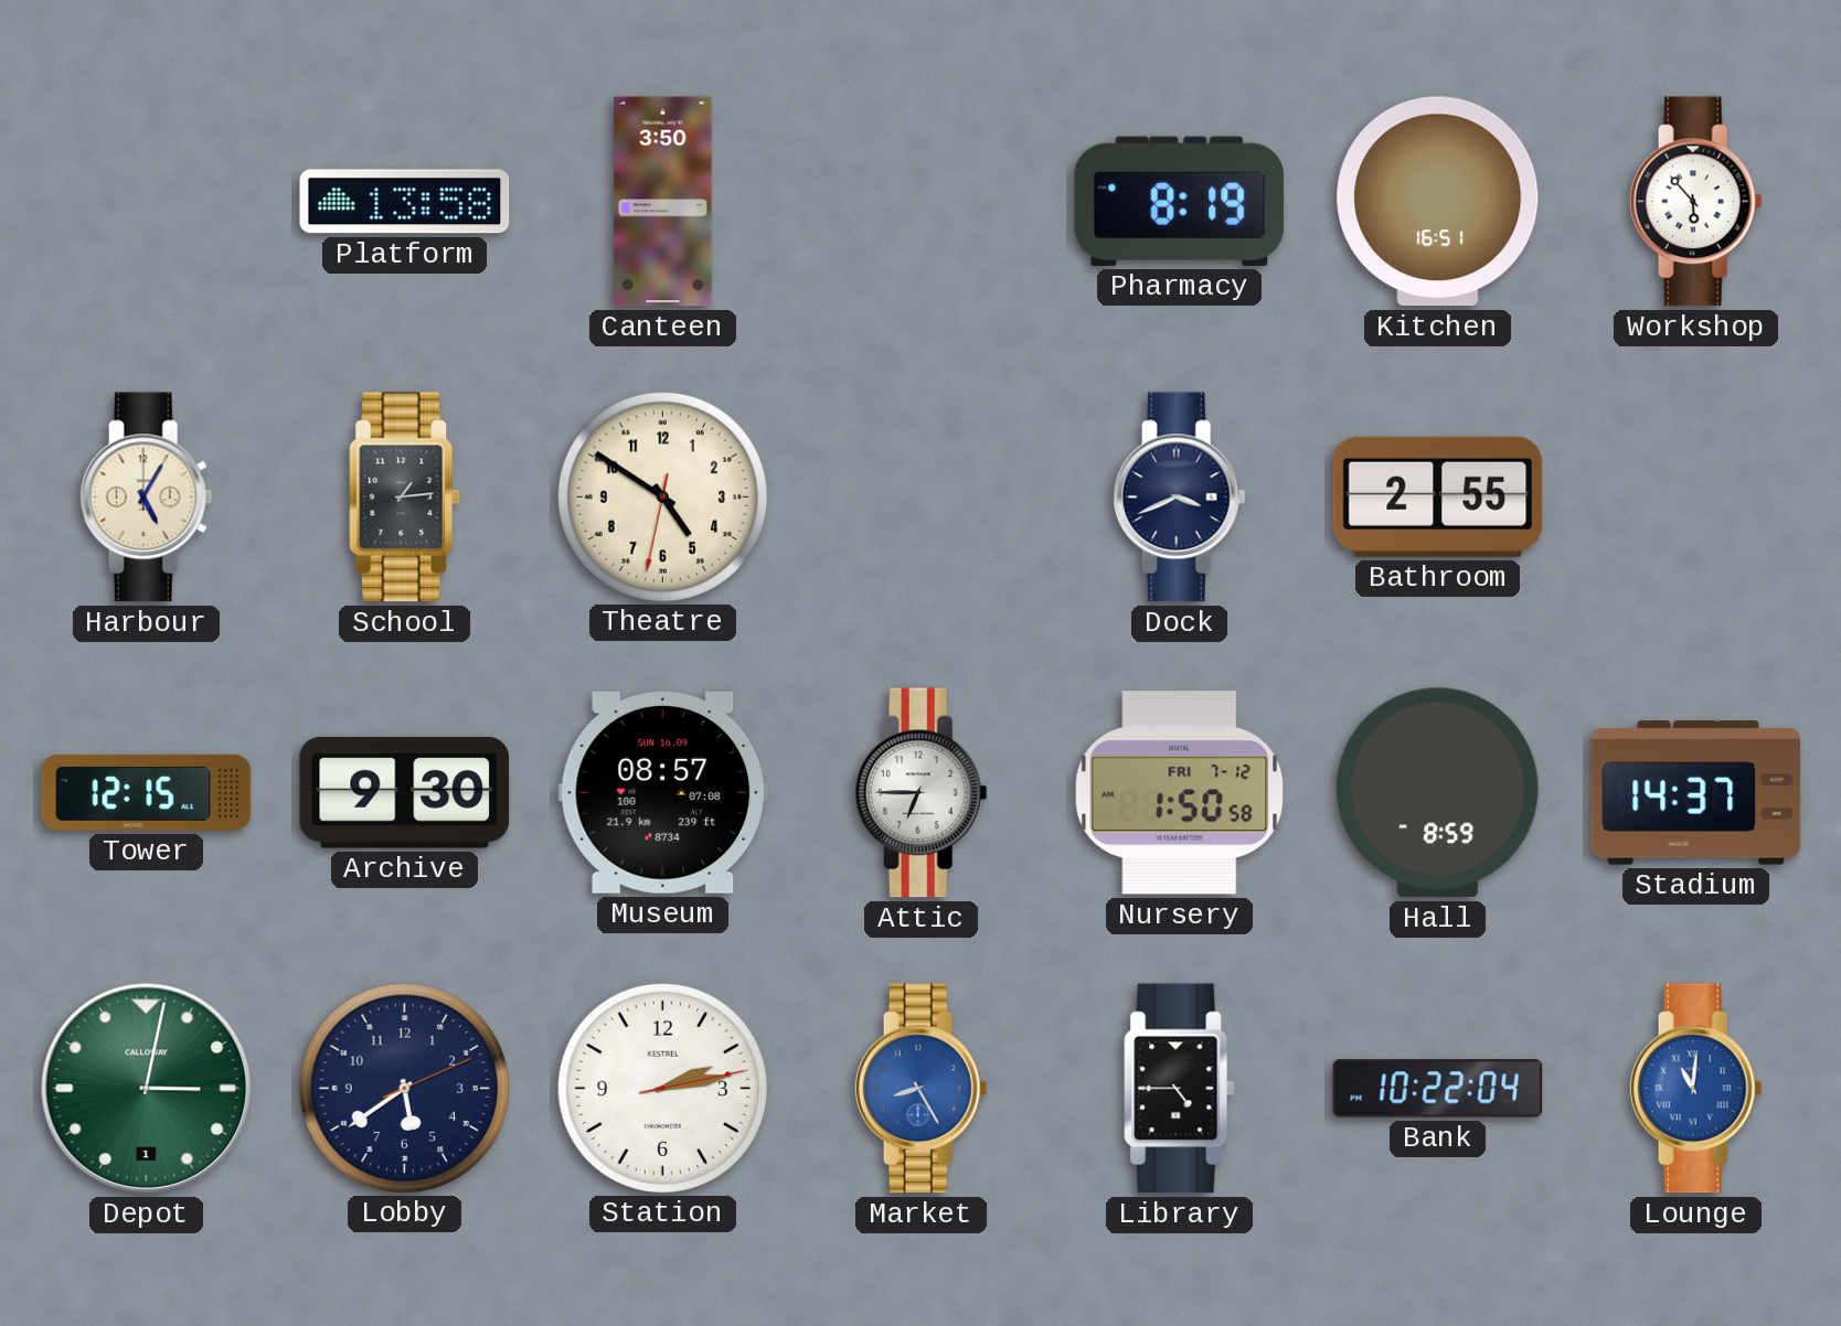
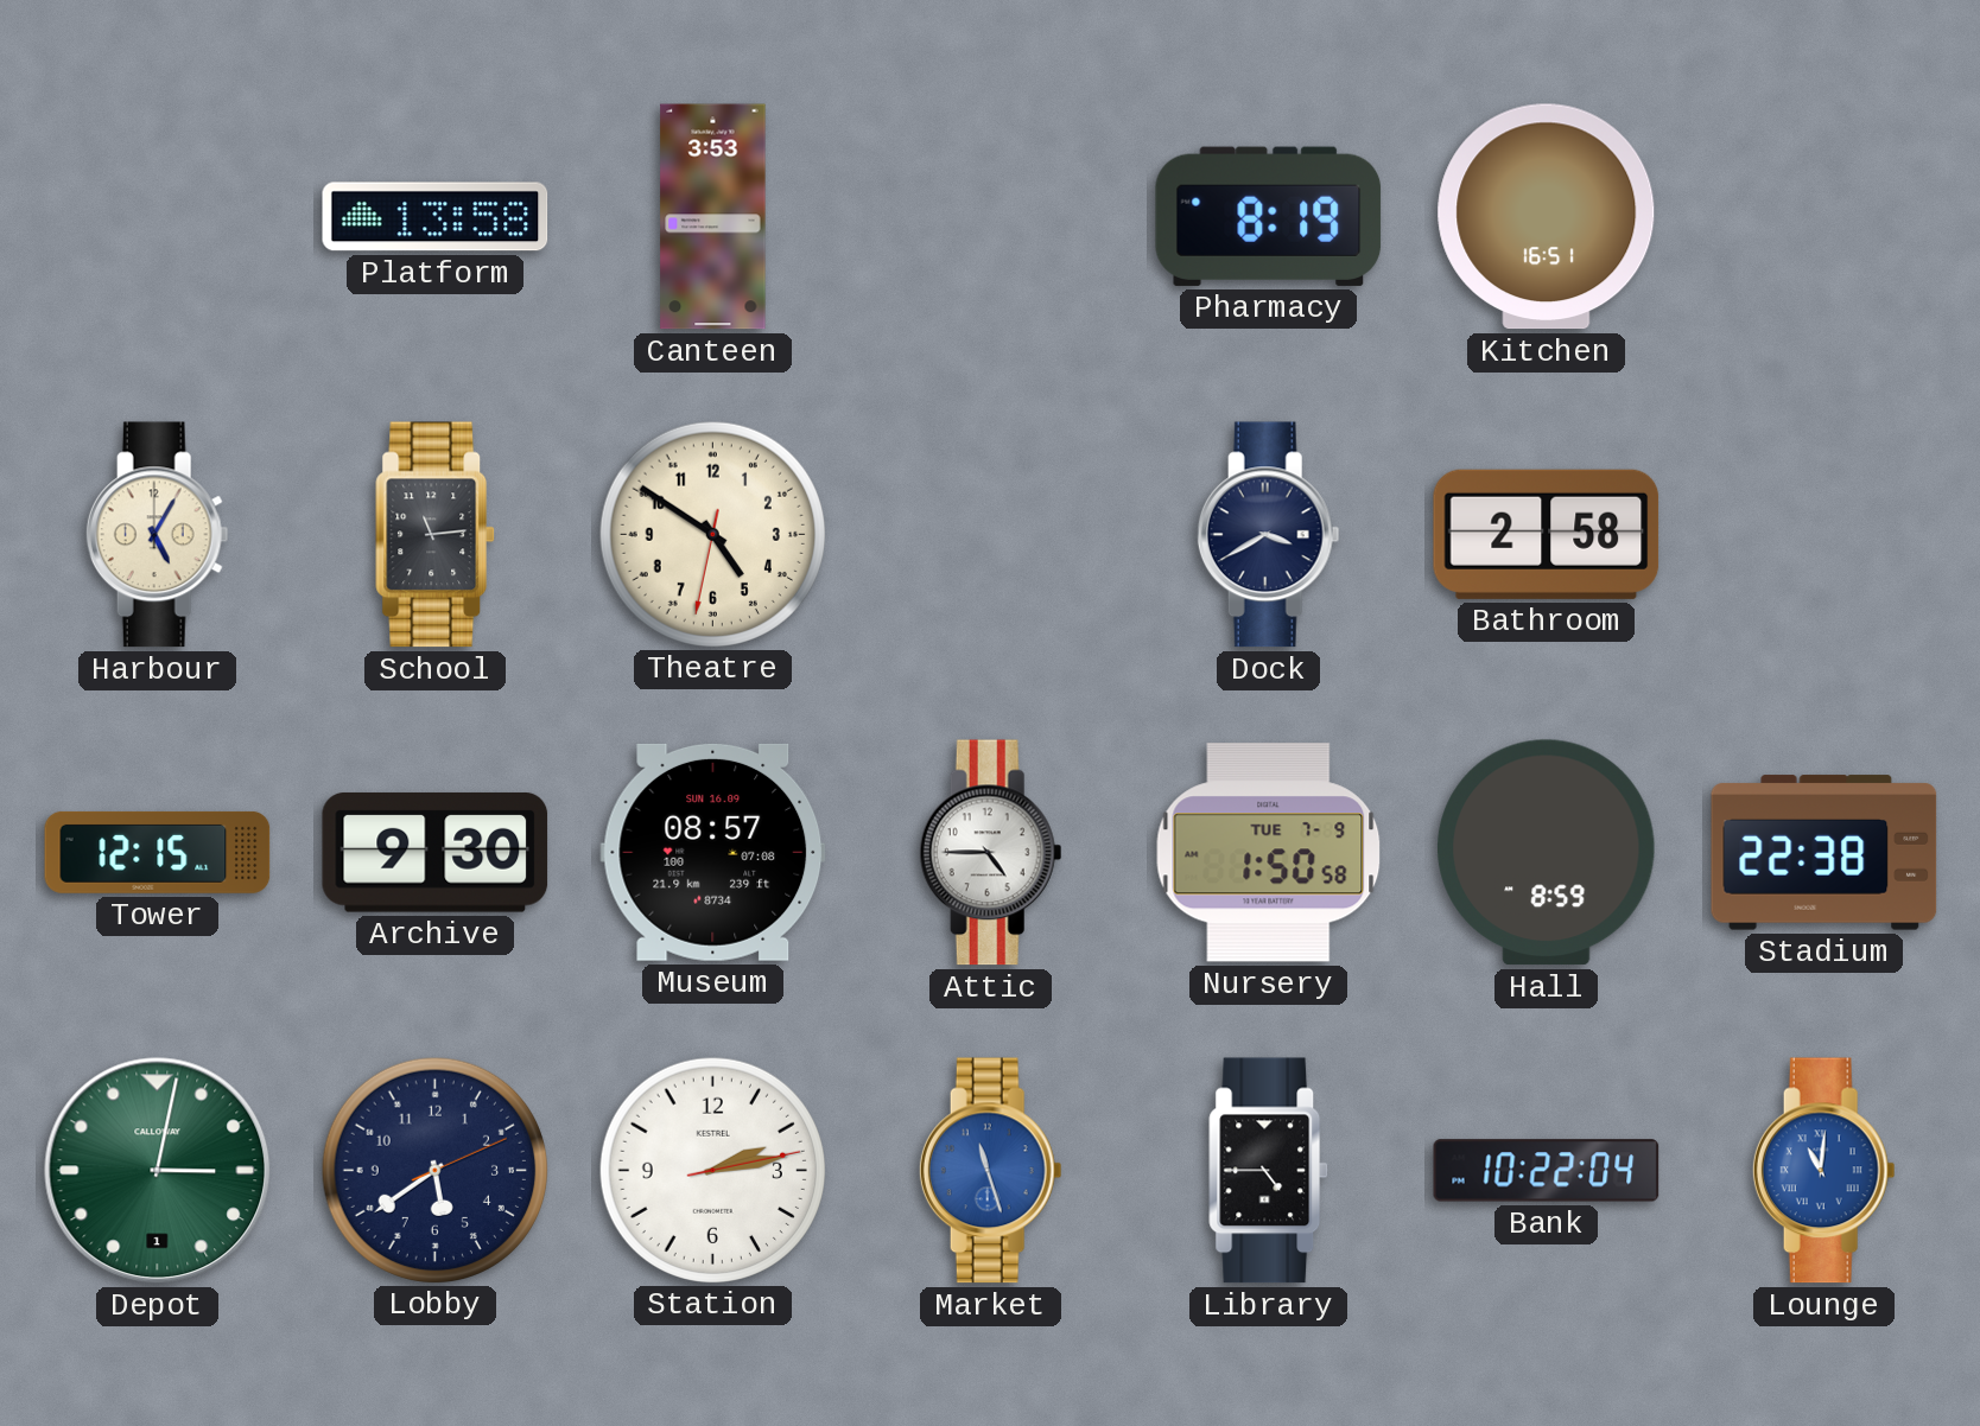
Canteen: 3:50 -> 3:53
Workshop: 5:53 -> none
School: 1:14 -> 11:14
Dock: 3:41 -> 3:40
Bathroom: 2:55 -> 2:58
Attic: 6:45 -> 4:45
Nursery date: FRI 7-12 -> TUE 7-9
Stadium: 14:37 -> 22:38
Market: 8:25 -> 11:27
